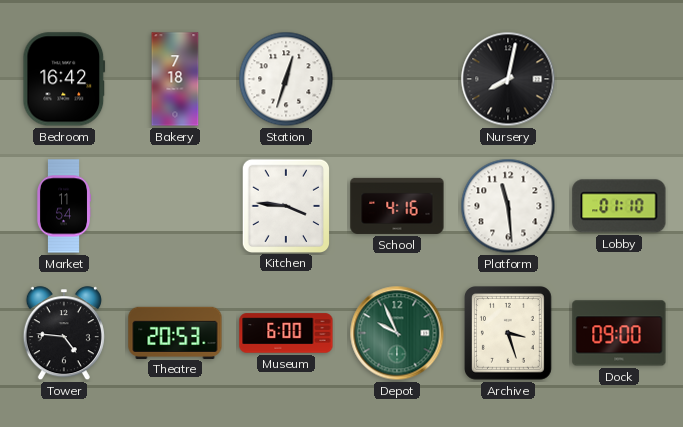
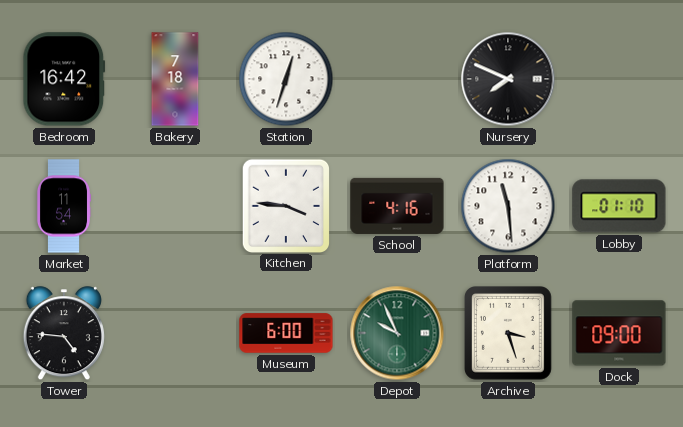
Nursery: 8:02 -> 7:49
Theatre: 20:53 -> none
